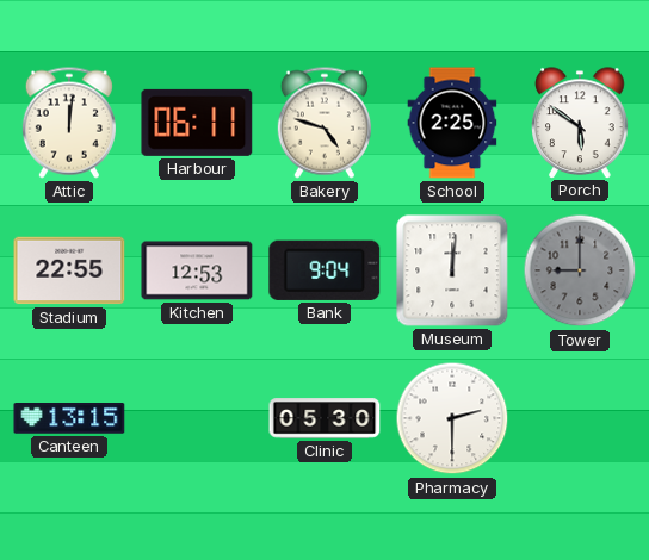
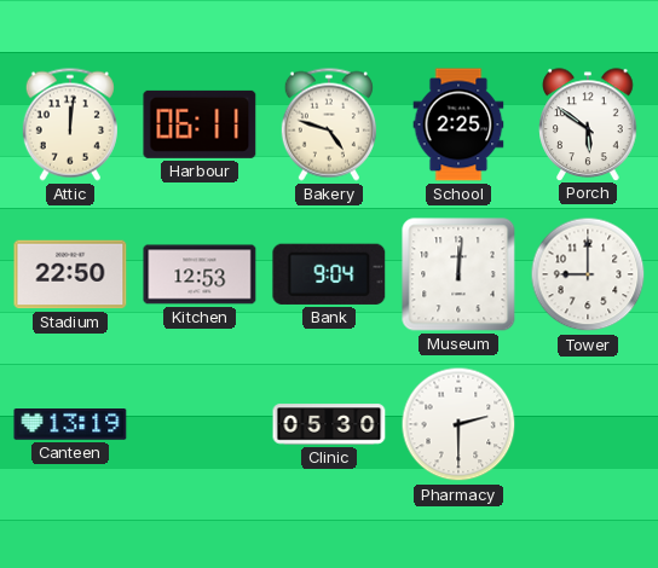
Stadium: 22:55 -> 22:50
Tower dial: grey -> white
Canteen: 13:15 -> 13:19
